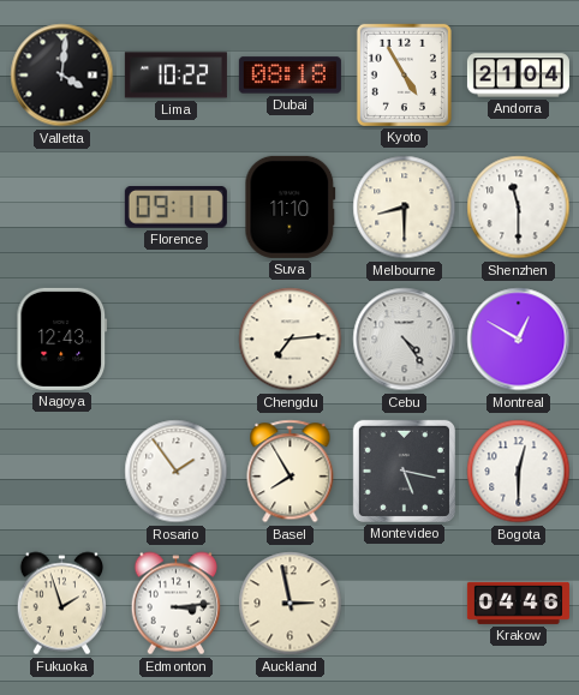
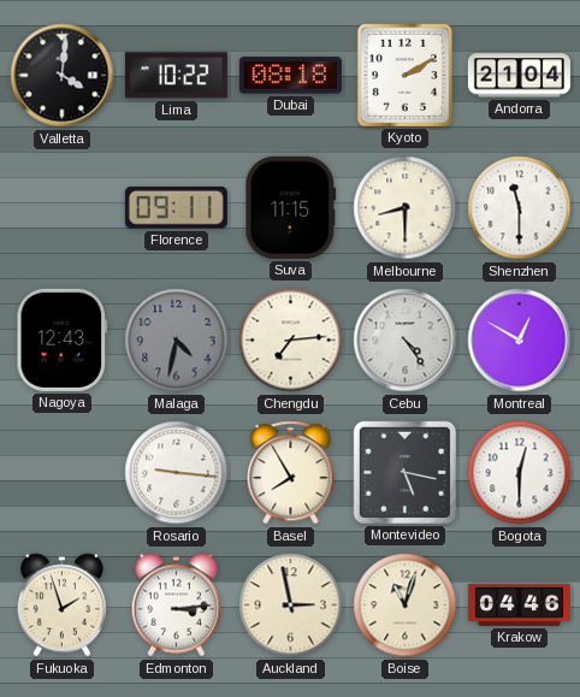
Kyoto: 4:55 -> 2:10
Suva: 11:10 -> 11:15
Malaga: none -> 4:32
Rosario: 1:54 -> 9:16
Boise: none -> 11:03
